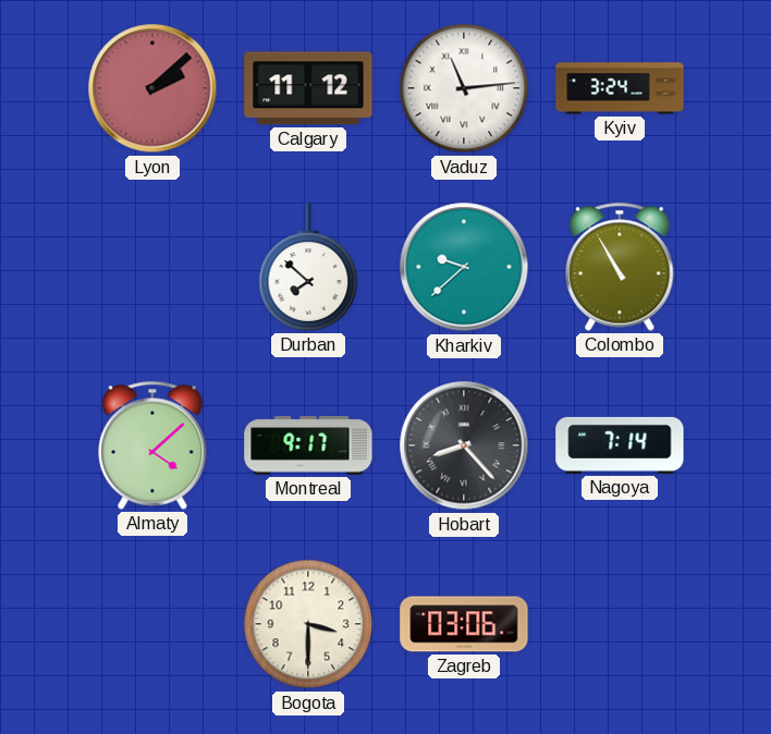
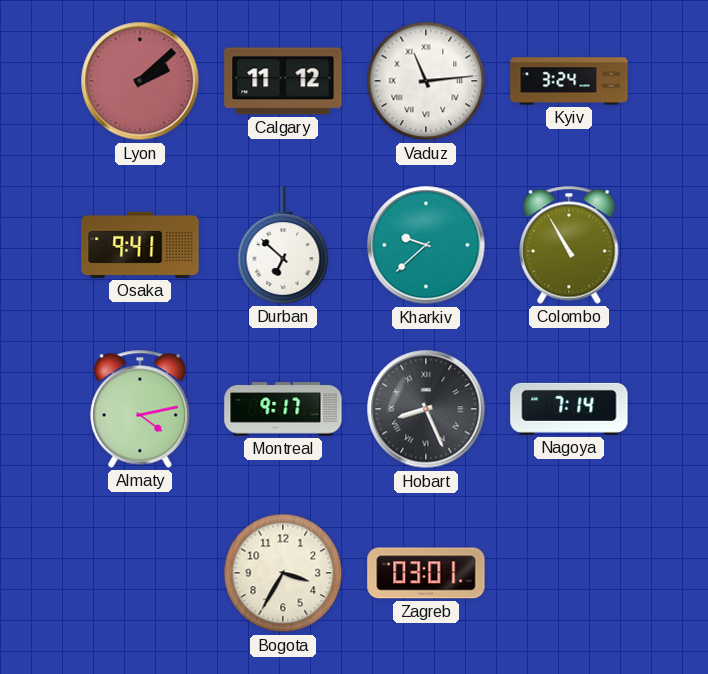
Osaka: none -> 9:41
Durban: 7:52 -> 6:52
Almaty: 4:08 -> 4:13
Hobart: 8:23 -> 8:26
Bogota: 3:30 -> 3:35
Zagreb: 03:06 -> 03:01
